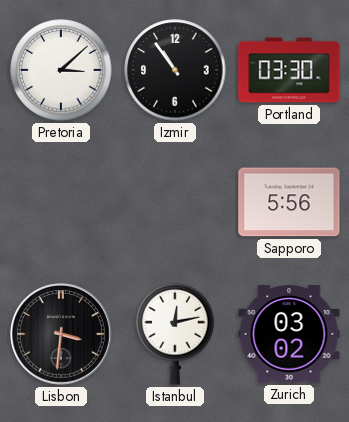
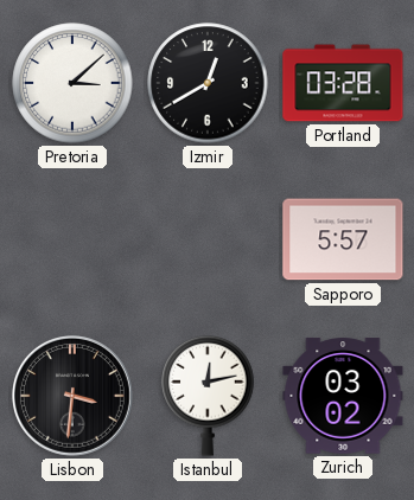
Izmir: 10:54 -> 12:40
Portland: 03:30 -> 03:28
Sapporo: 5:56 -> 5:57
